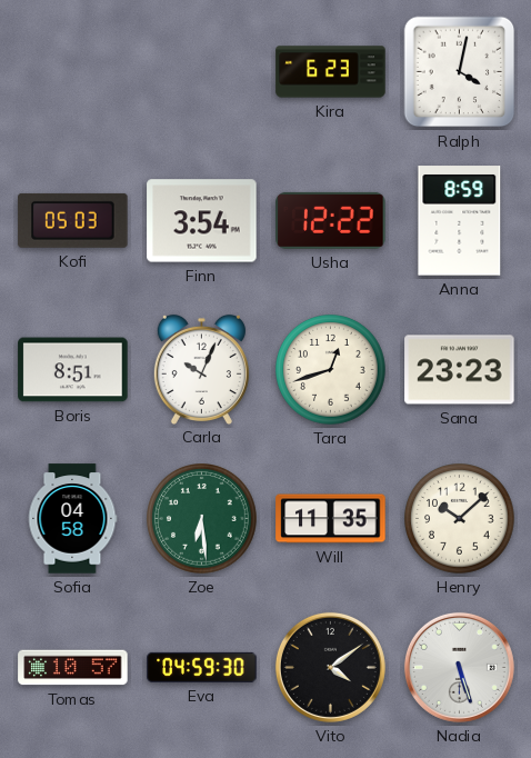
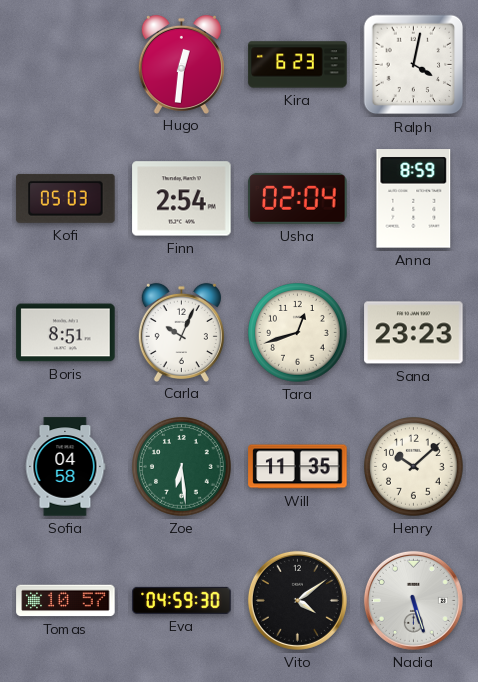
Hugo: none -> 12:31
Finn: 3:54 -> 2:54
Usha: 12:22 -> 02:04
